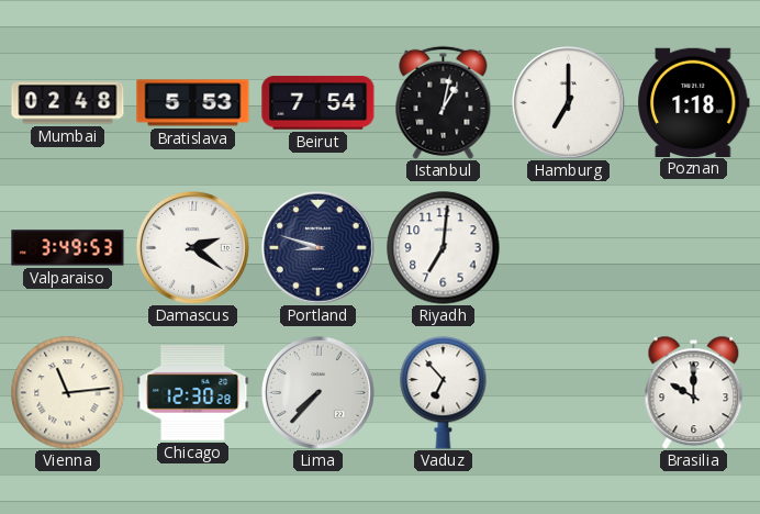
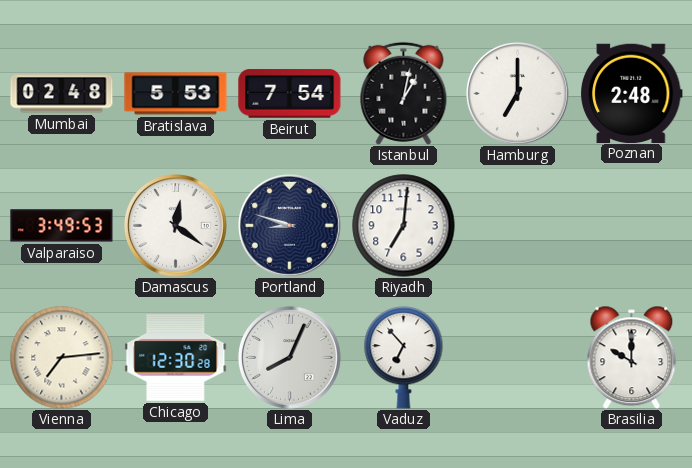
Poznan: 1:18 -> 2:48
Damascus: 2:21 -> 12:21
Vienna: 11:14 -> 7:14
Lima: 7:37 -> 8:04
